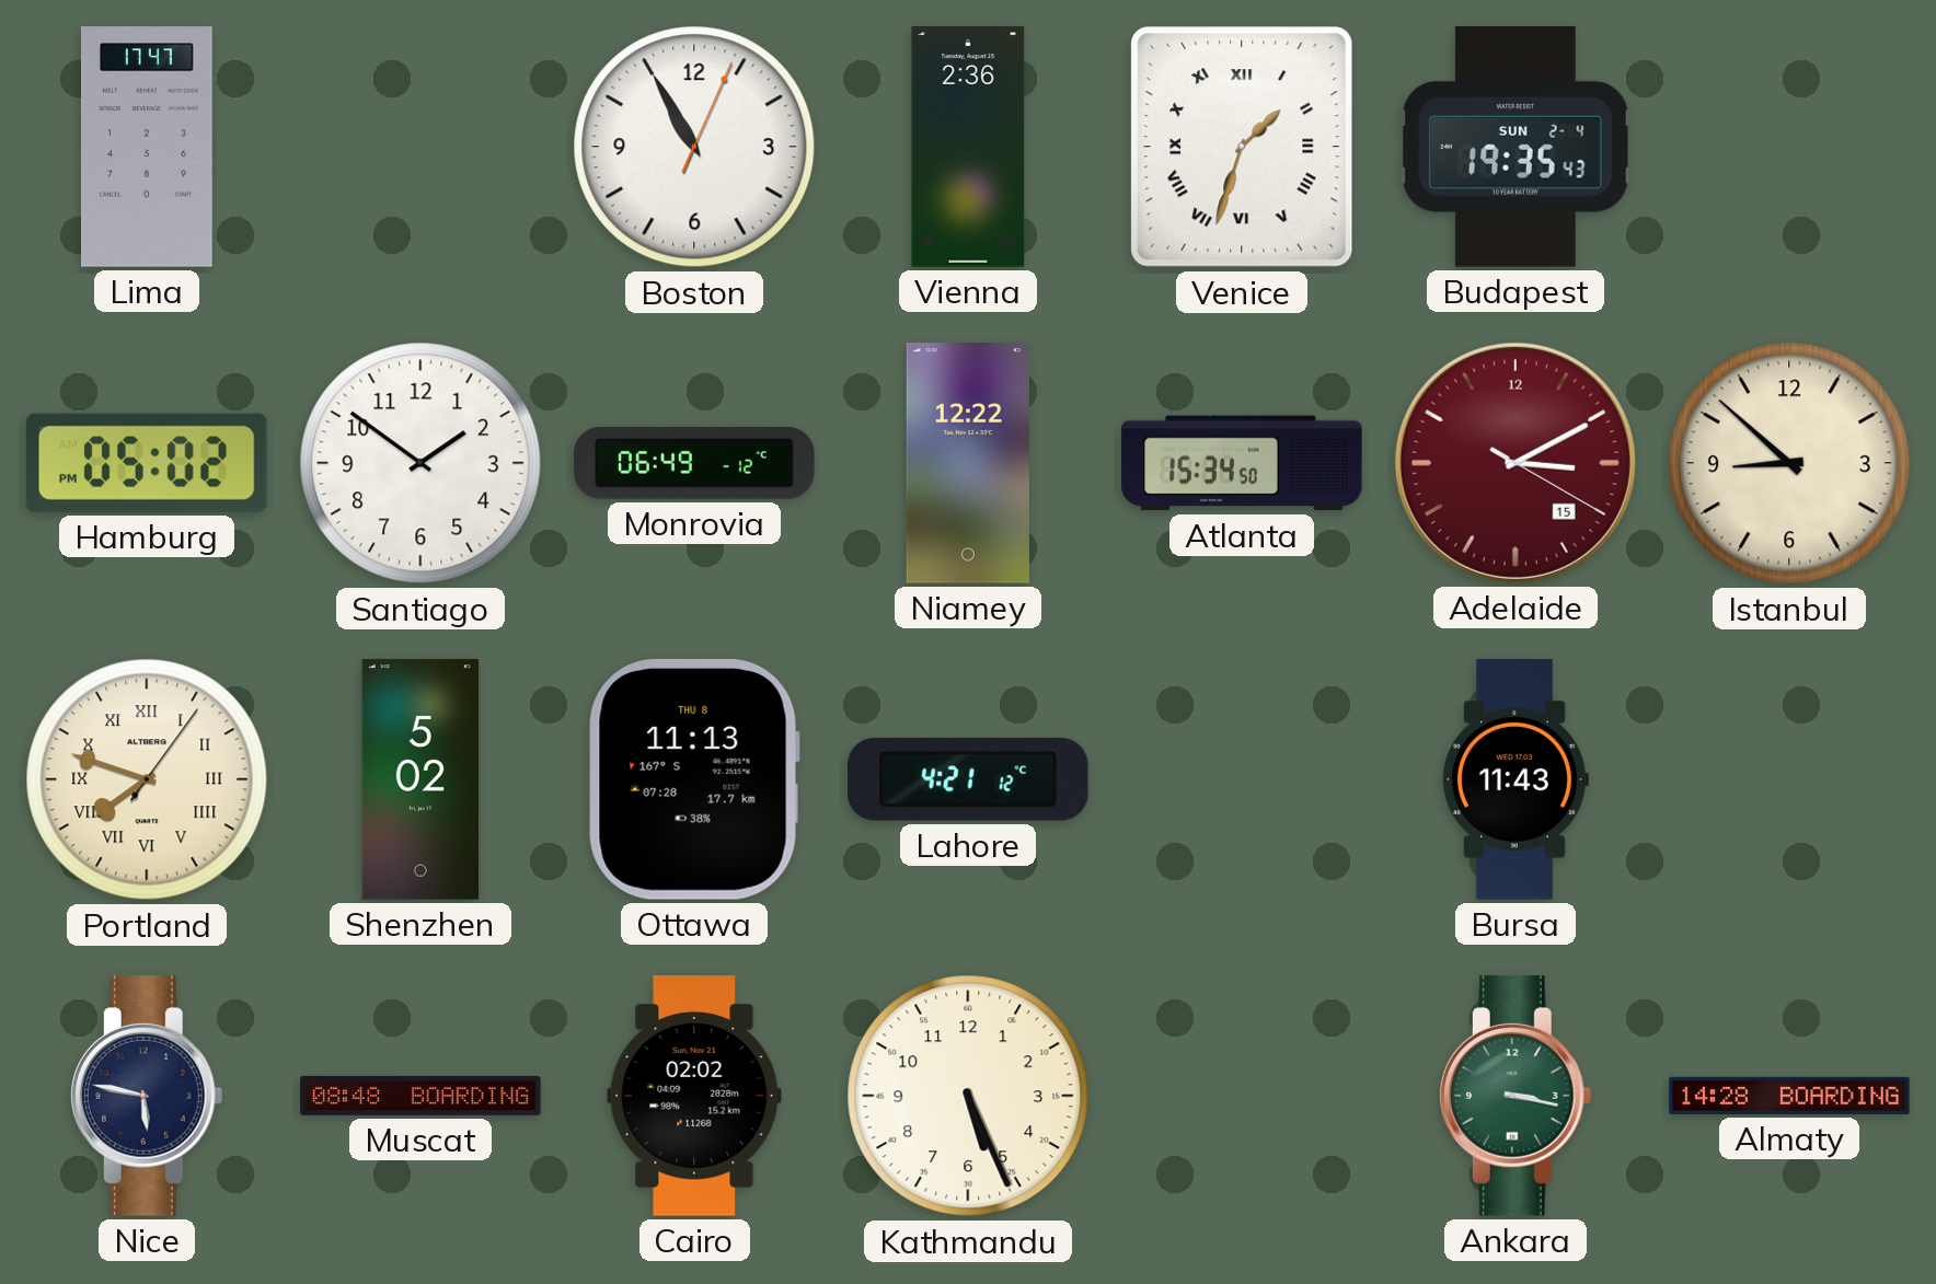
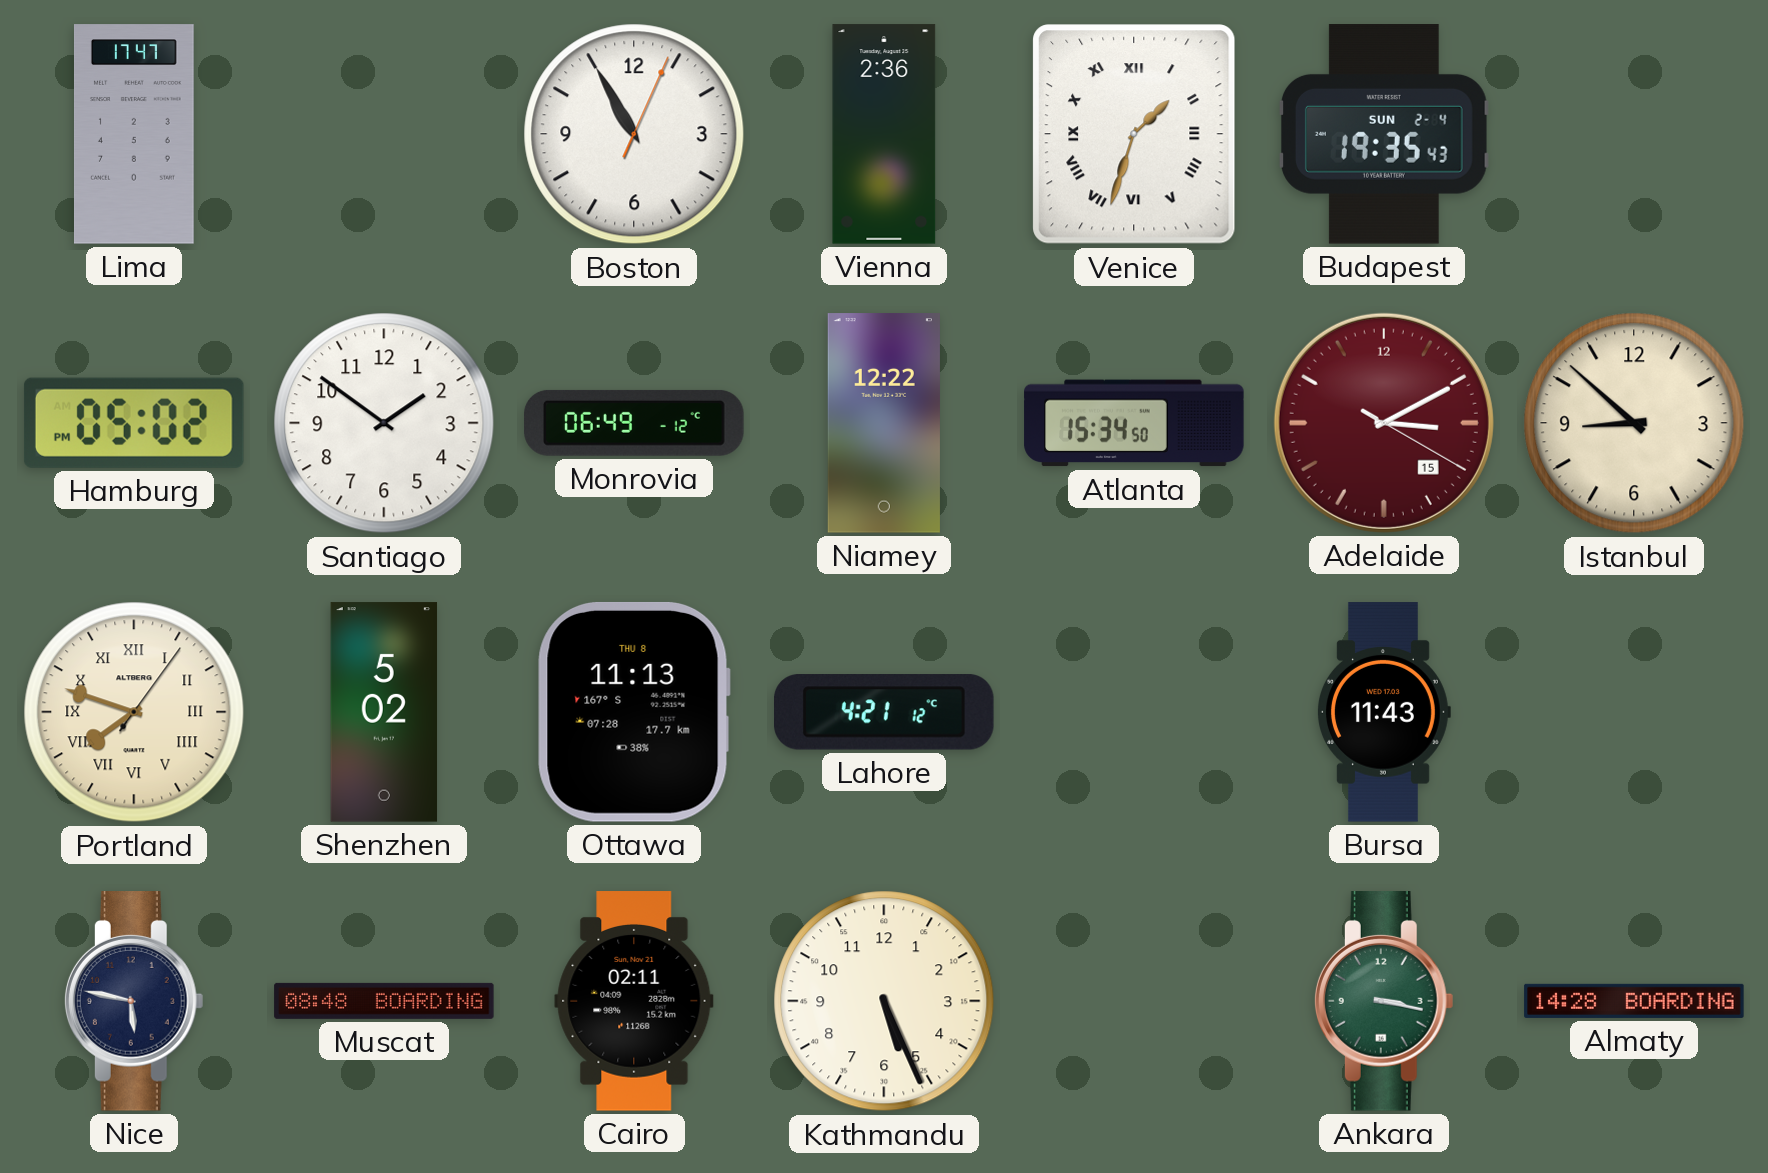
Cairo: 02:02 -> 02:11
